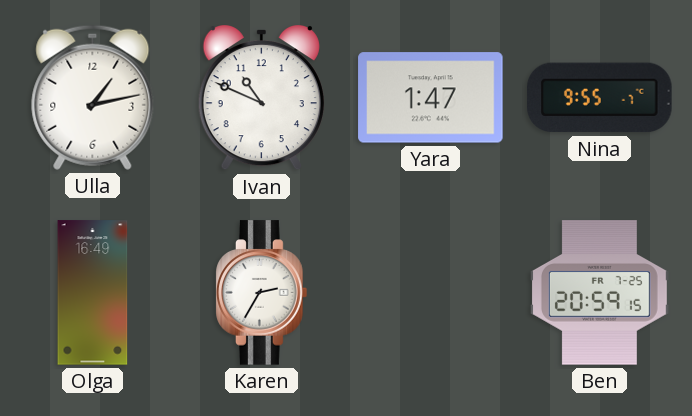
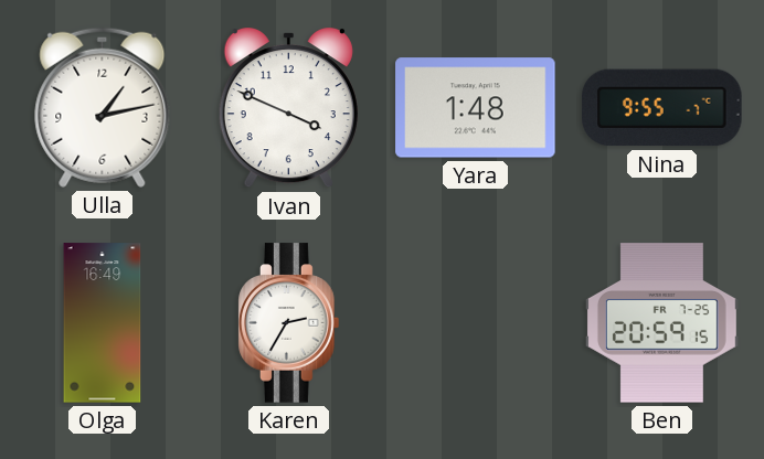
Ivan: 10:49 -> 3:49
Yara: 1:47 -> 1:48
